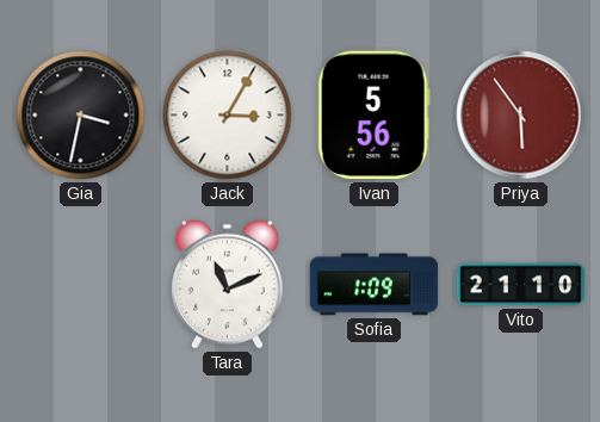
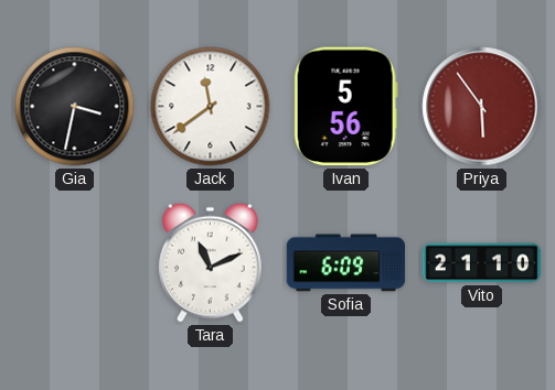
Jack: 3:05 -> 11:39
Sofia: 1:09 -> 6:09
